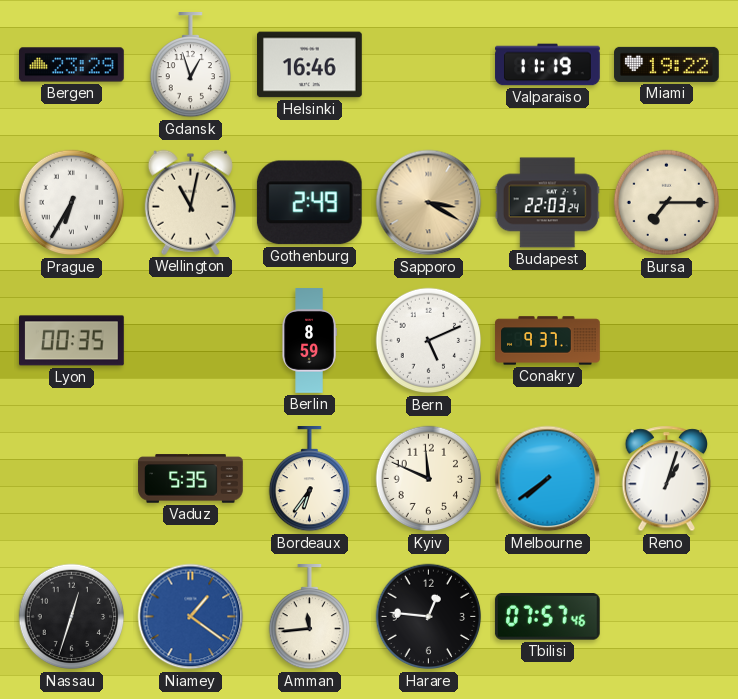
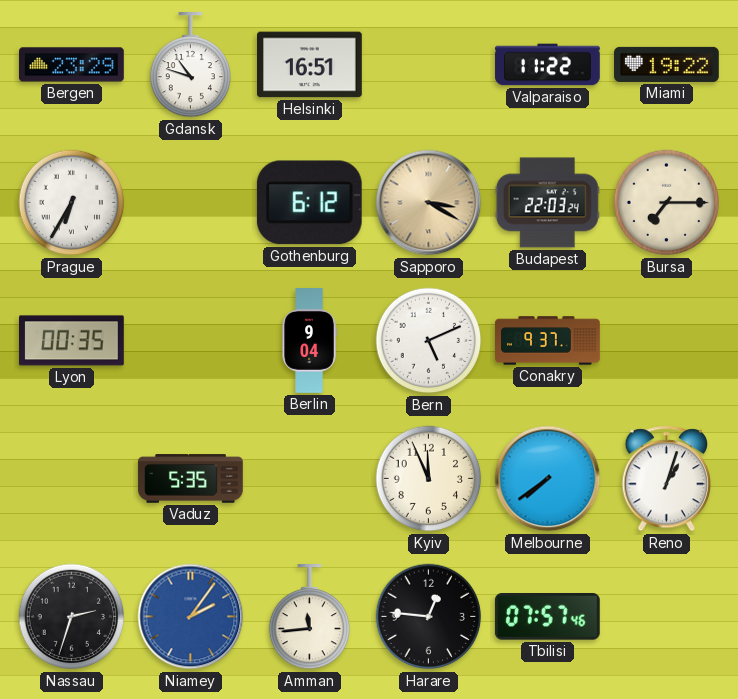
Gdansk: 12:57 -> 10:48
Helsinki: 16:46 -> 16:51
Valparaiso: 11:19 -> 11:22
Wellington: 11:02 -> none
Gothenburg: 2:49 -> 6:12
Berlin: 8:59 -> 9:04
Bordeaux: 6:36 -> none
Kyiv: 11:49 -> 11:56
Nassau: 12:33 -> 2:33
Niamey: 1:21 -> 2:06
